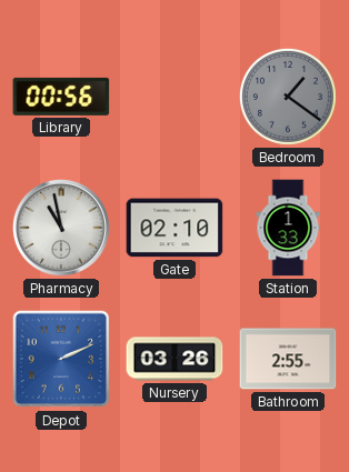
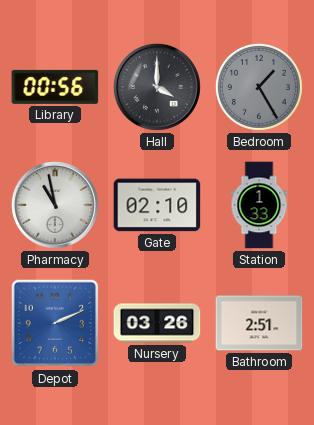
Hall: none -> 4:00
Bedroom: 1:21 -> 1:25
Bathroom: 2:55 -> 2:51
